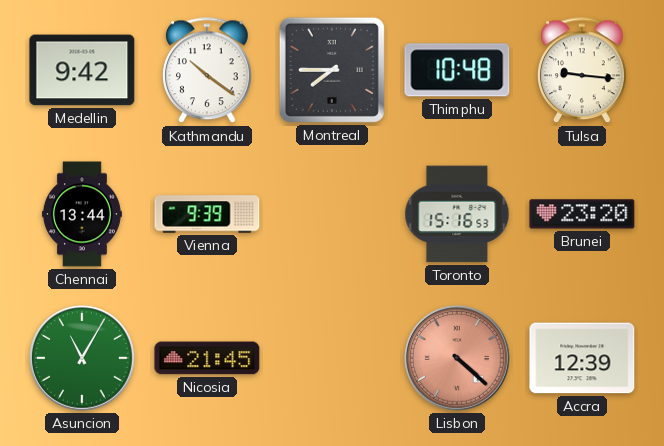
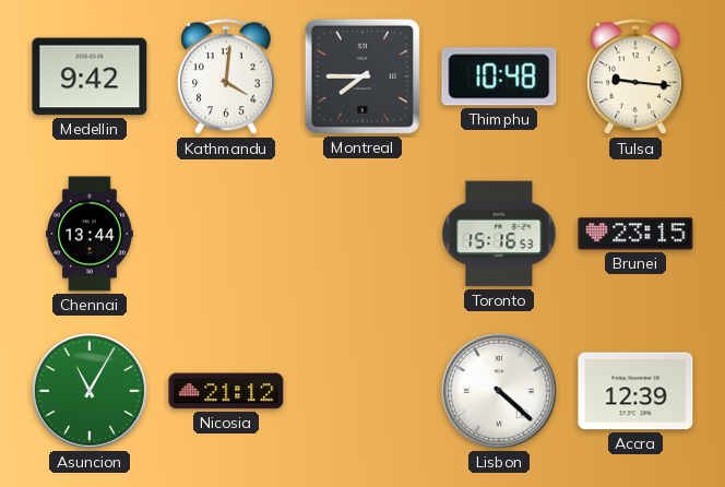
Kathmandu: 10:21 -> 4:01
Vienna: 9:39 -> none
Brunei: 23:20 -> 23:15
Nicosia: 21:45 -> 21:12
Lisbon dial: salmon -> white
